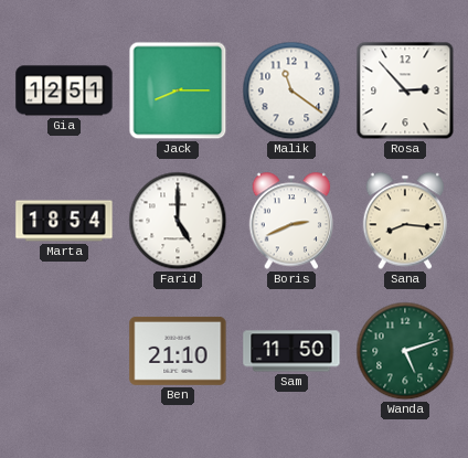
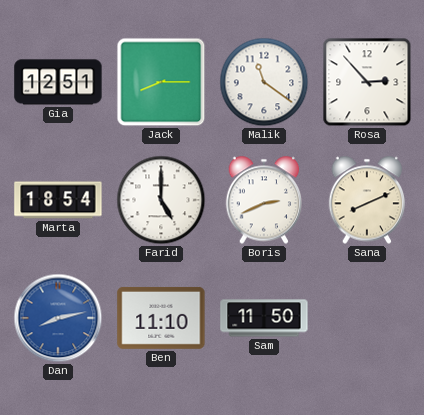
Sana: 8:16 -> 8:11
Dan: none -> 8:13
Ben: 21:10 -> 11:10
Wanda: 5:12 -> none
